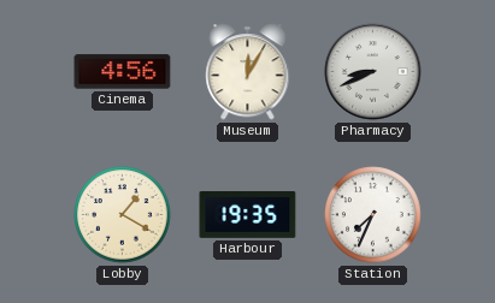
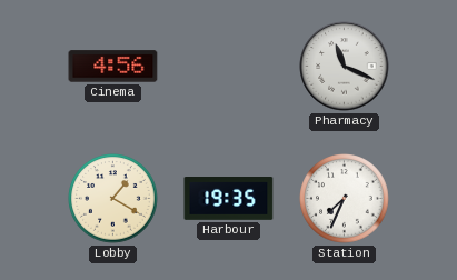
Museum: 12:05 -> none
Pharmacy: 8:41 -> 11:19
